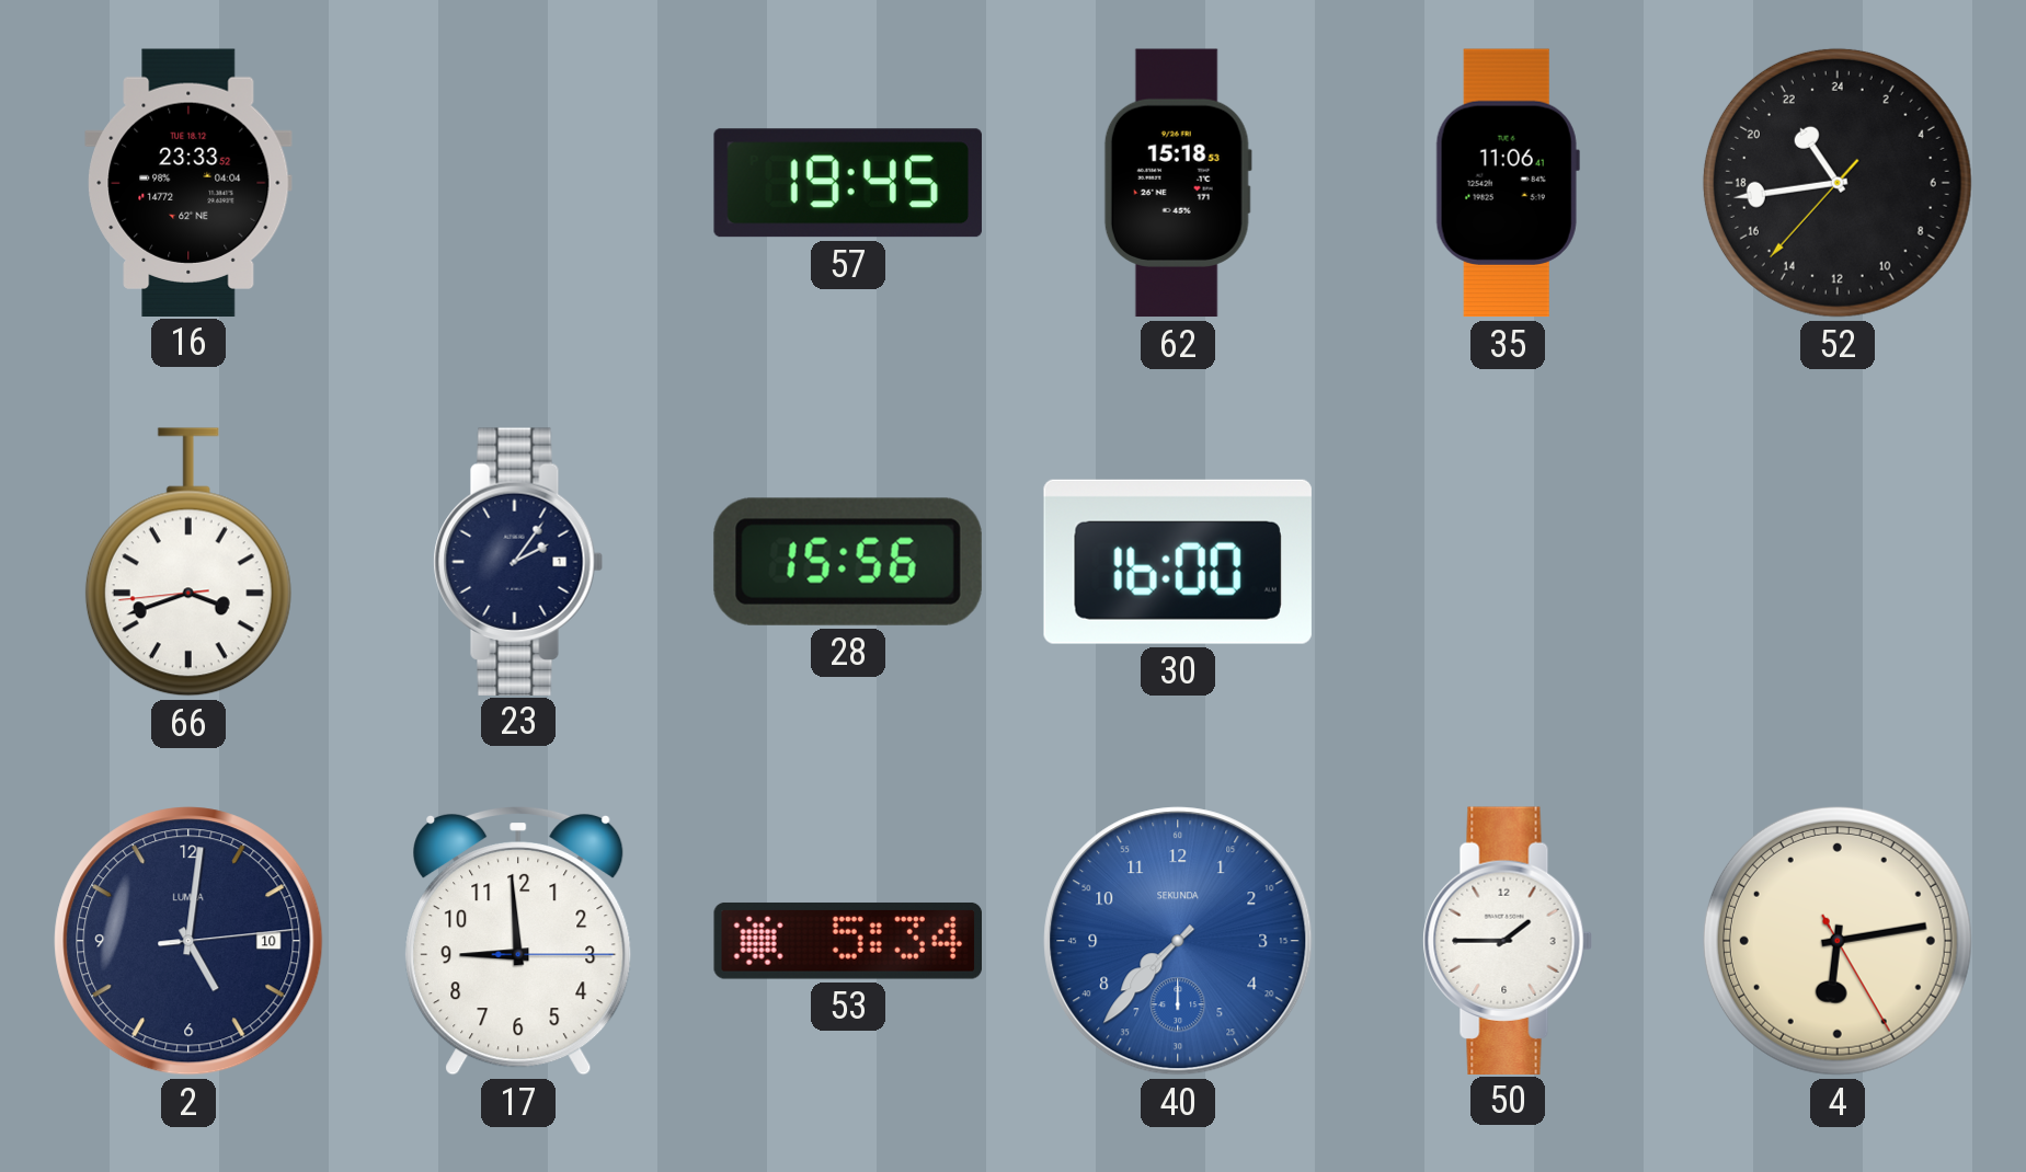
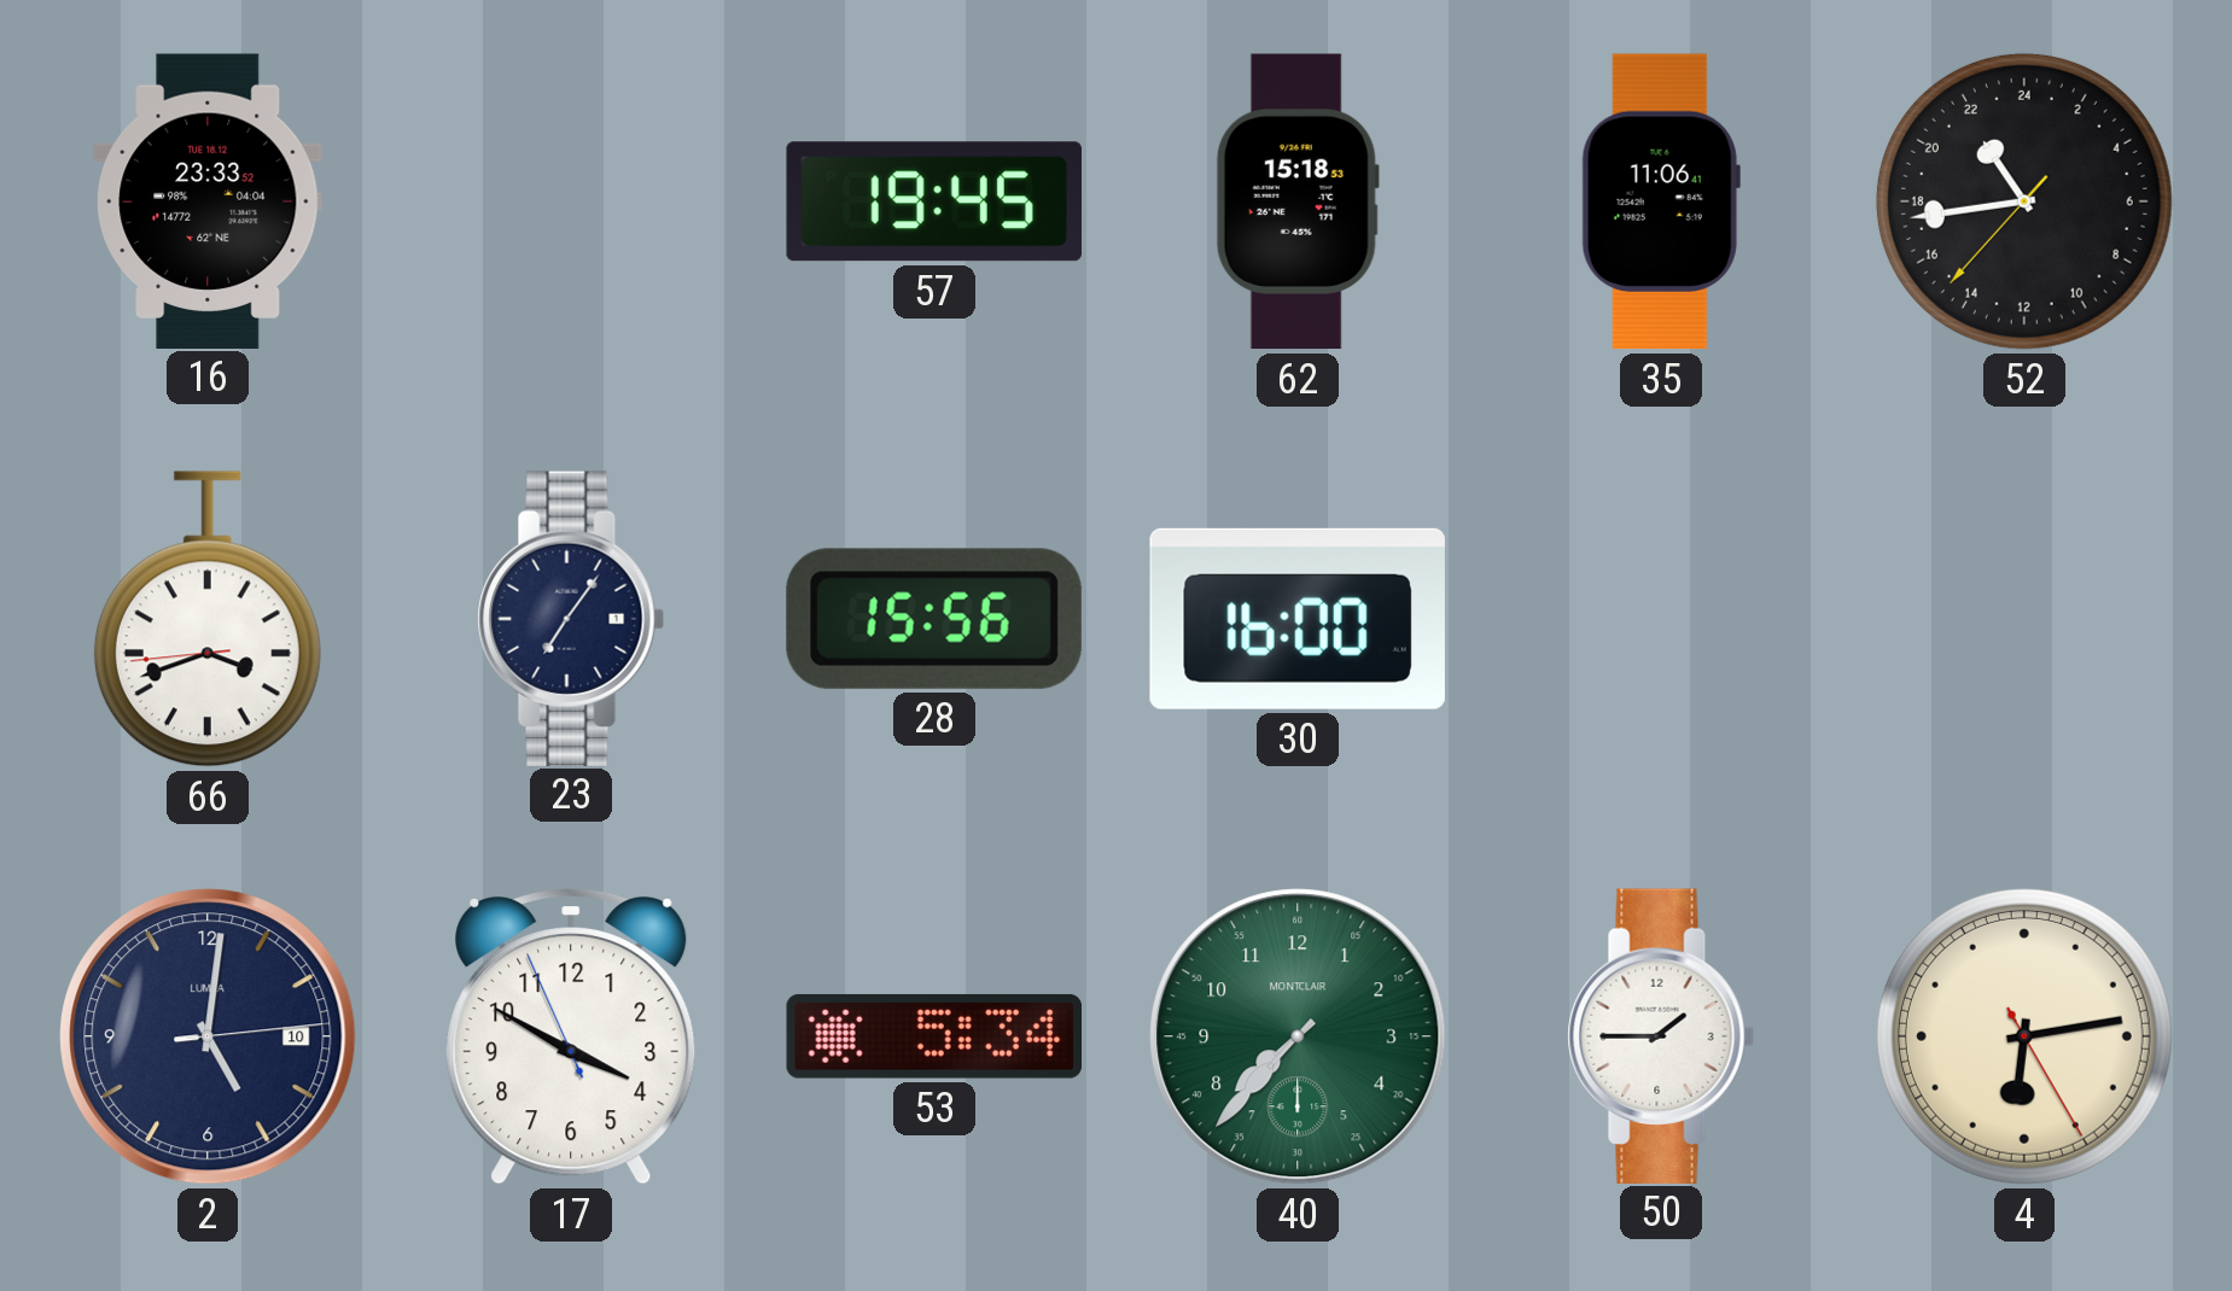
23: 2:06 -> 7:06
17: 8:59 -> 3:49
40 dial: blue -> green
40 brand: SEKUNDA -> MONTCLAIR
